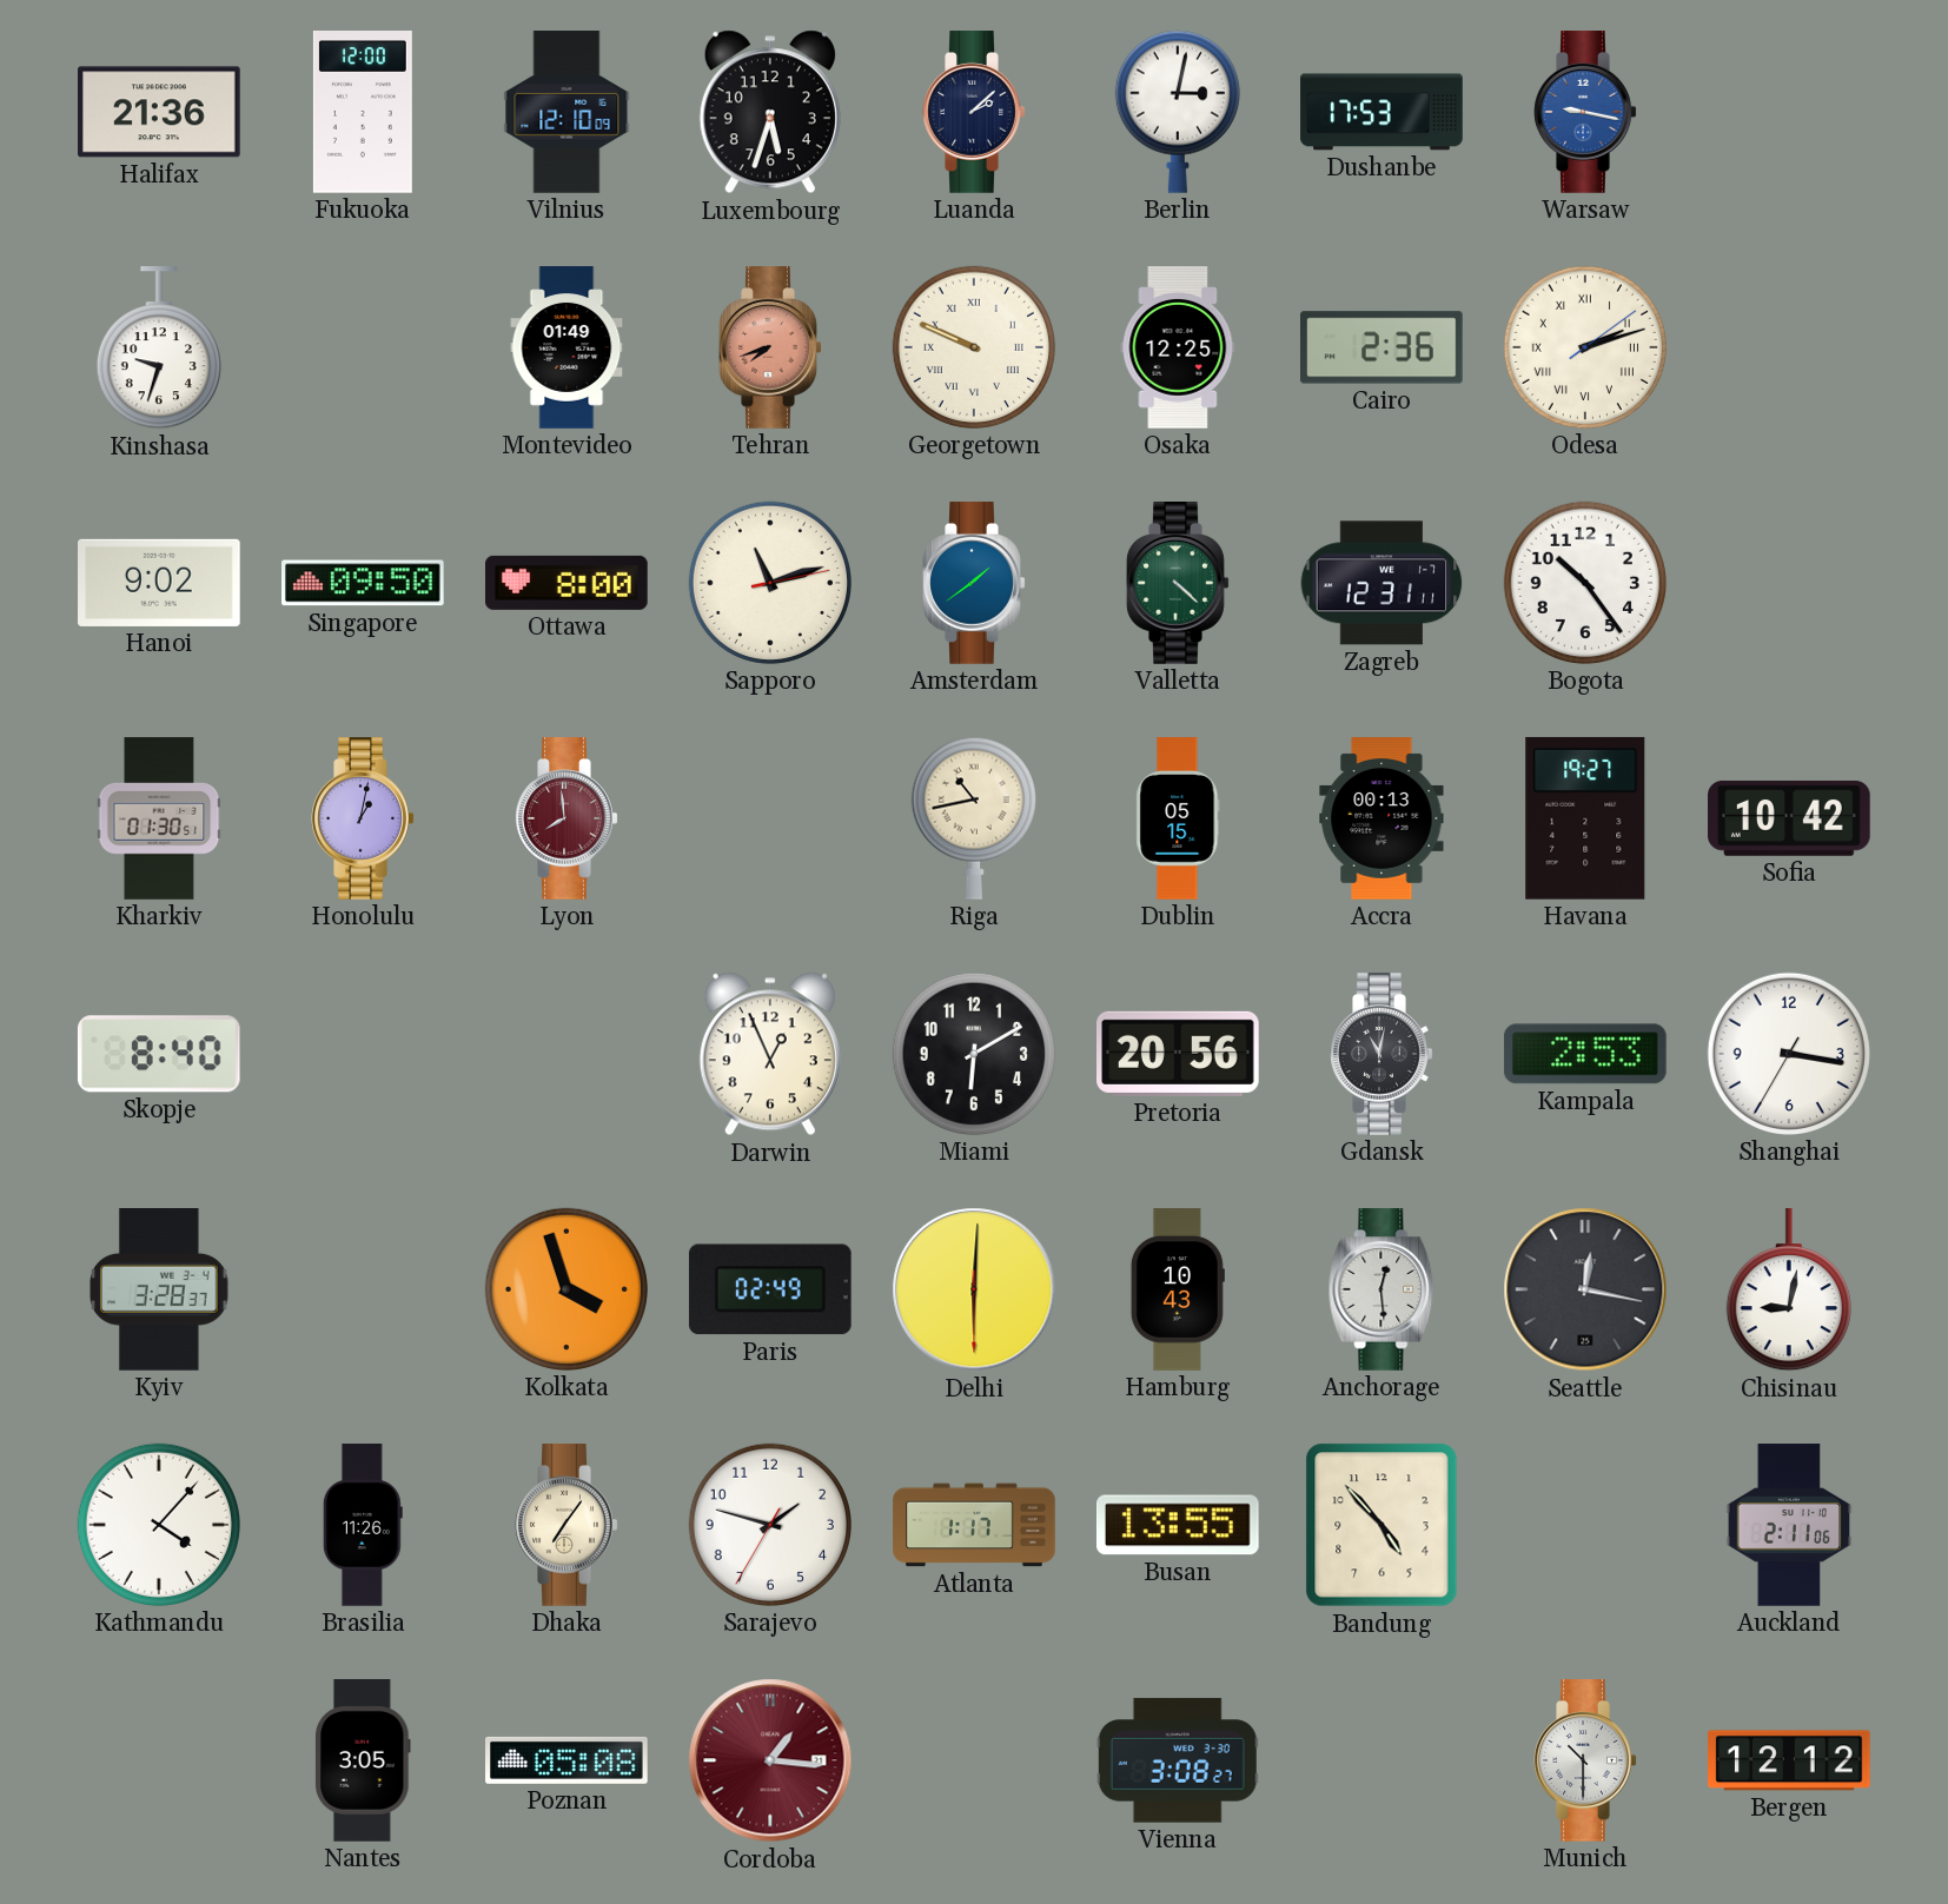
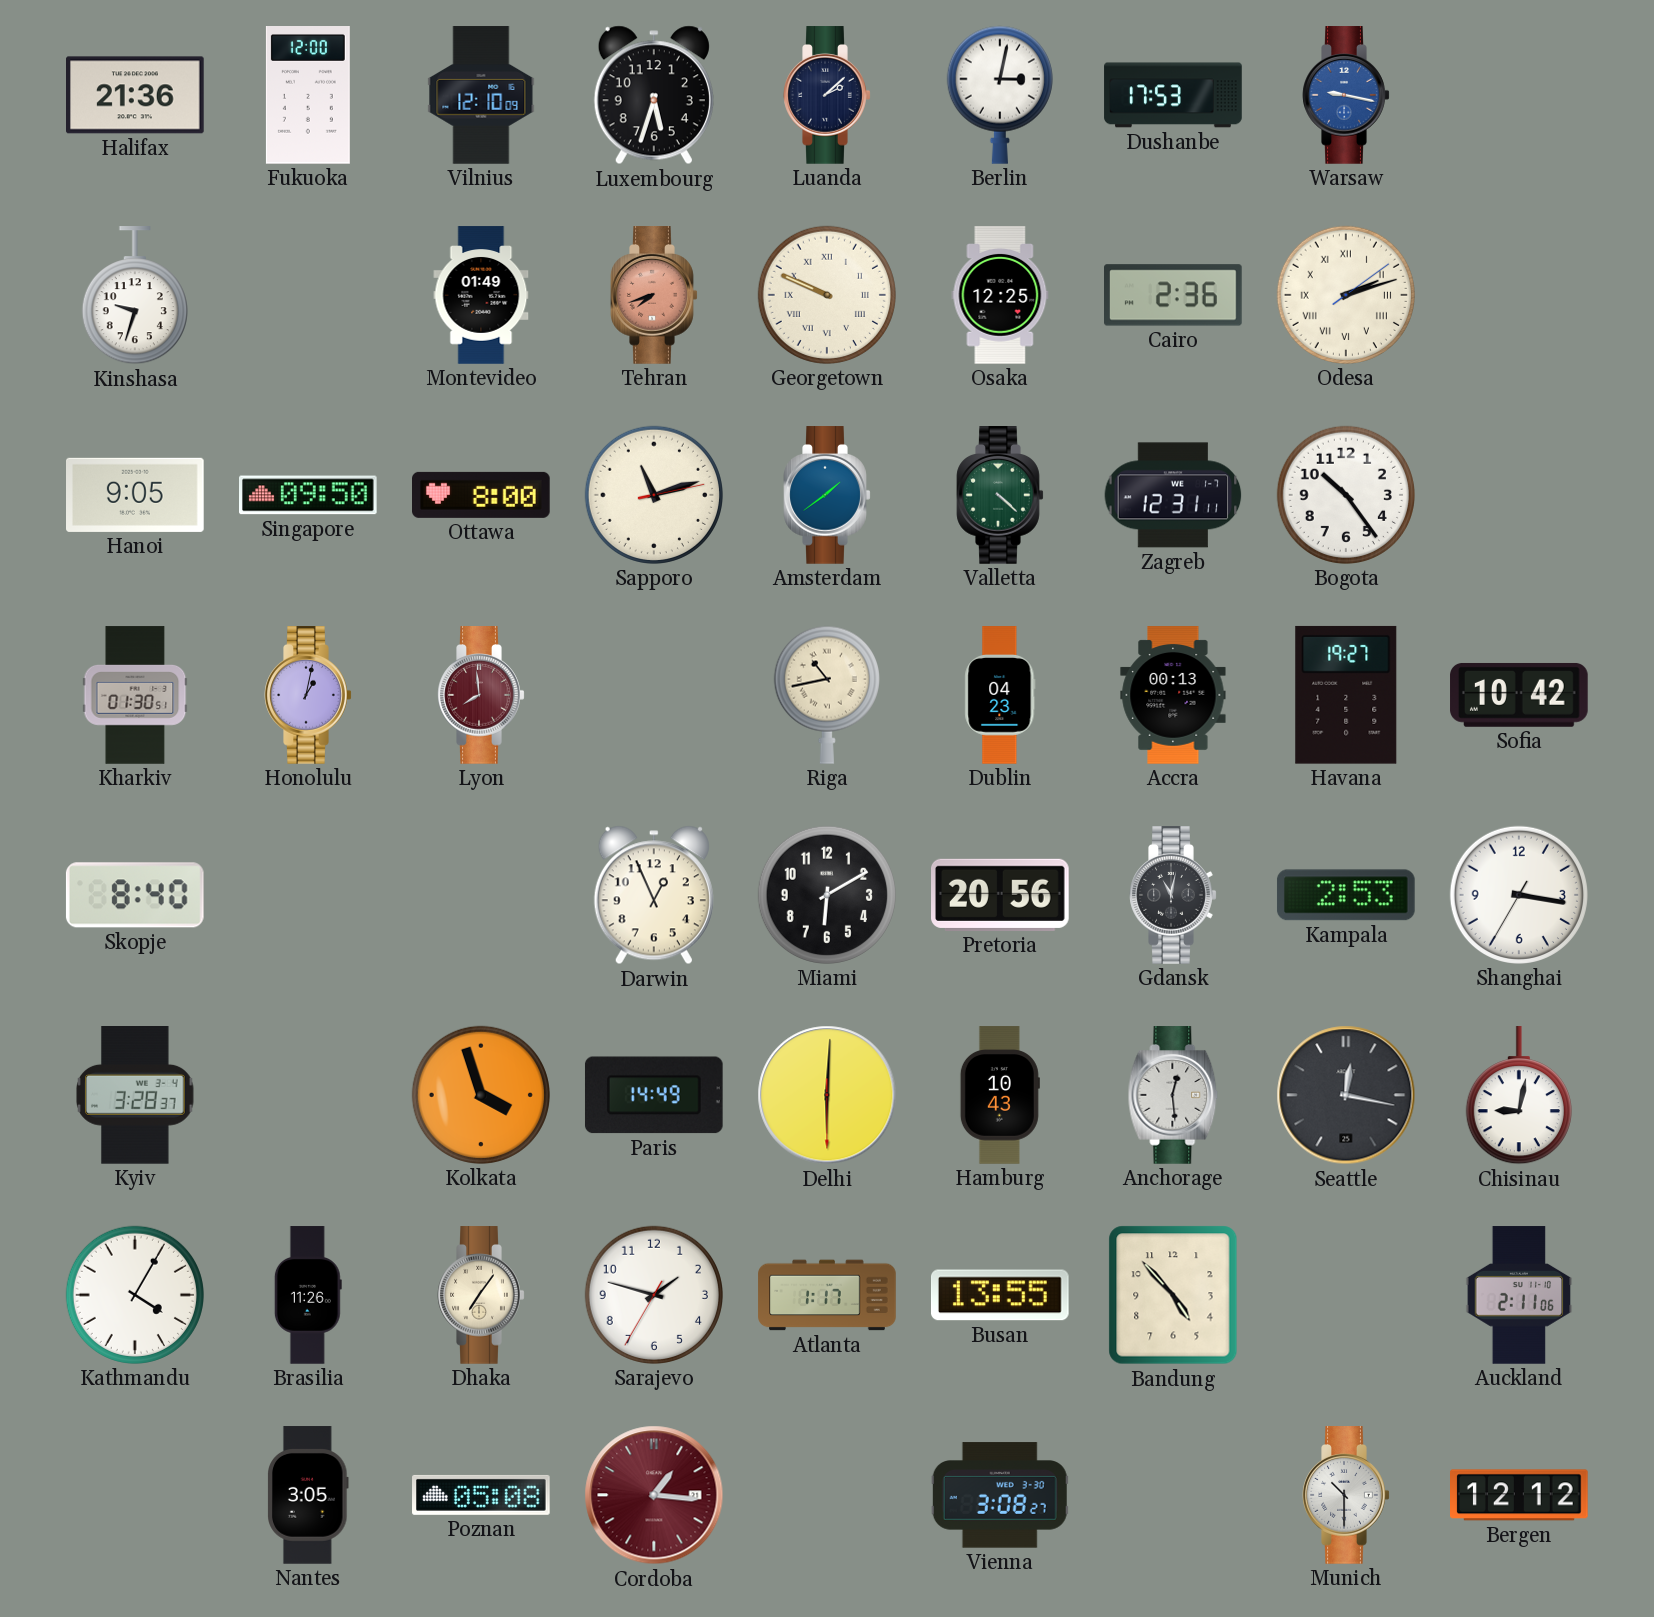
Hanoi: 9:02 -> 9:05
Dublin: 05:15 -> 04:23
Paris: 02:49 -> 14:49
Kathmandu: 4:07 -> 4:05
